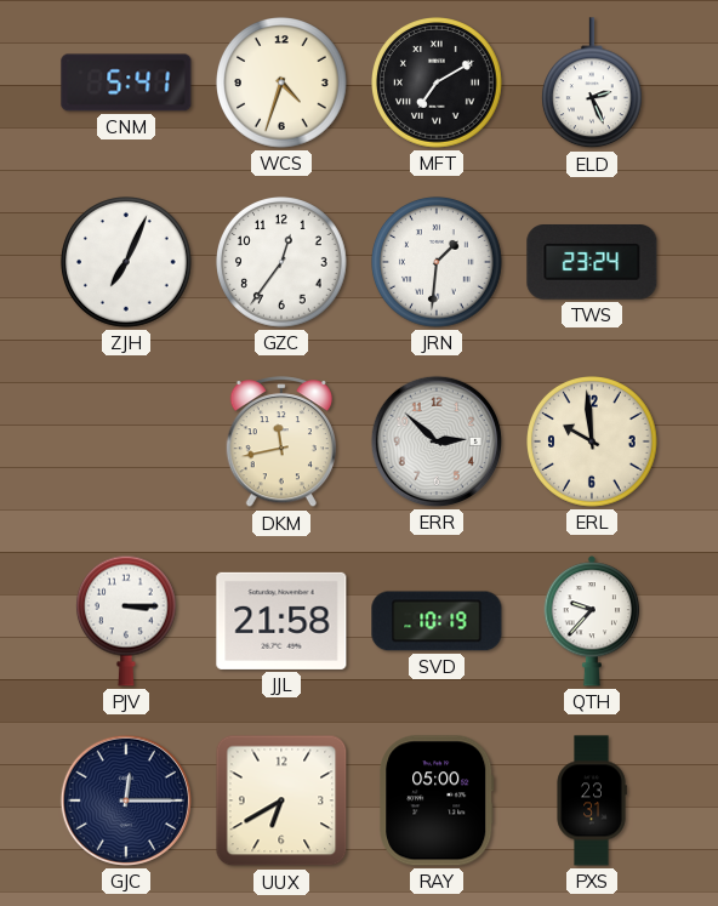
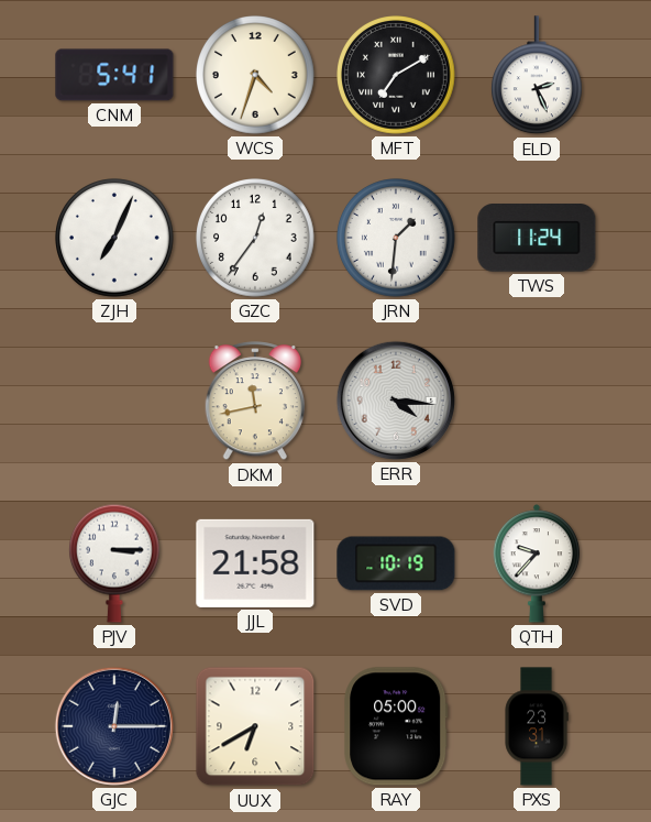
TWS: 23:24 -> 11:24
ERR: 2:52 -> 4:16
ERL: 9:59 -> none
